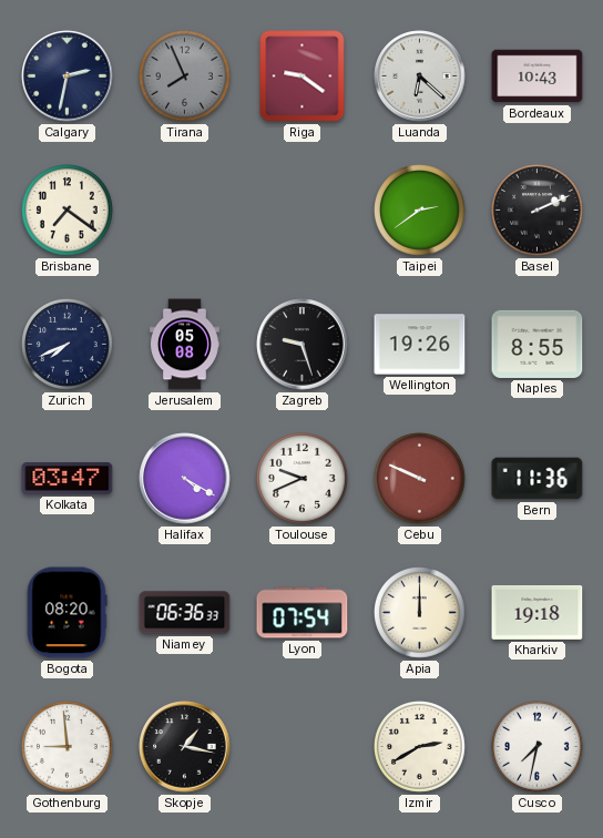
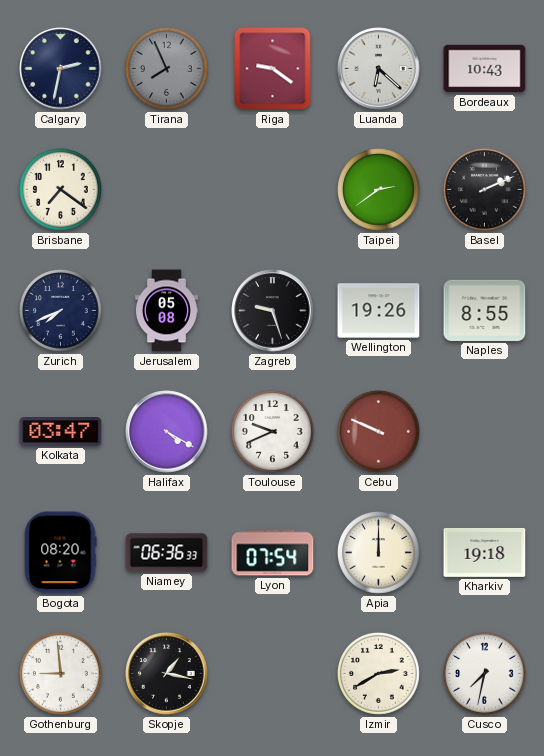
Bern: 11:36 -> none
